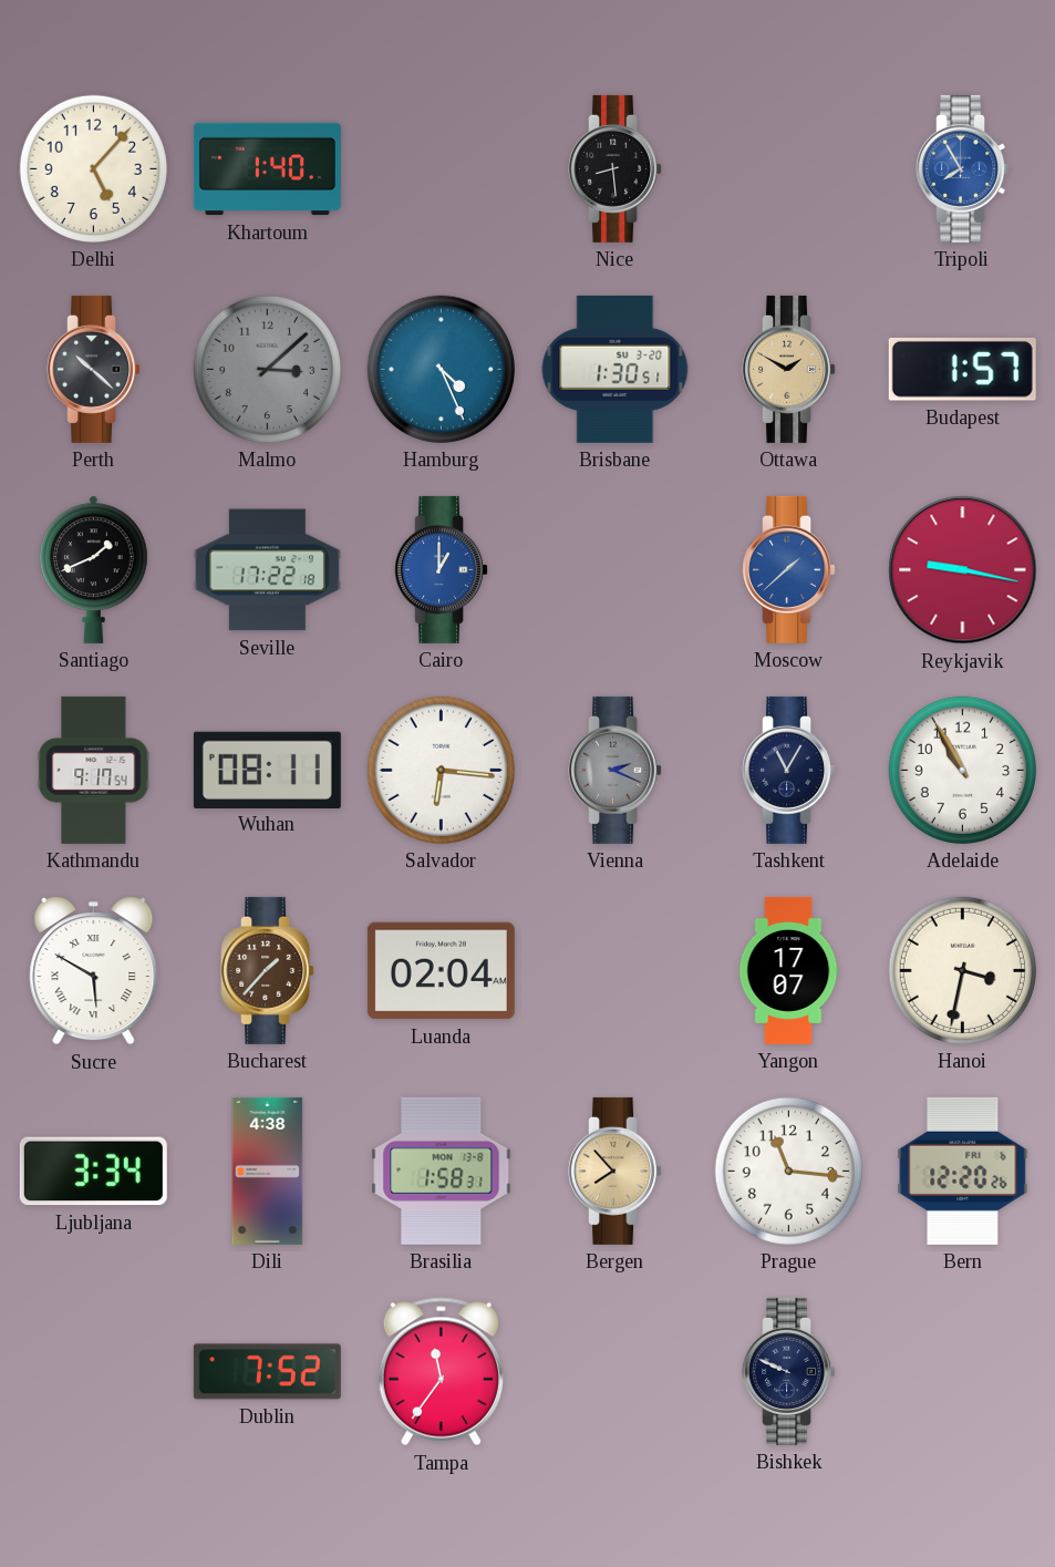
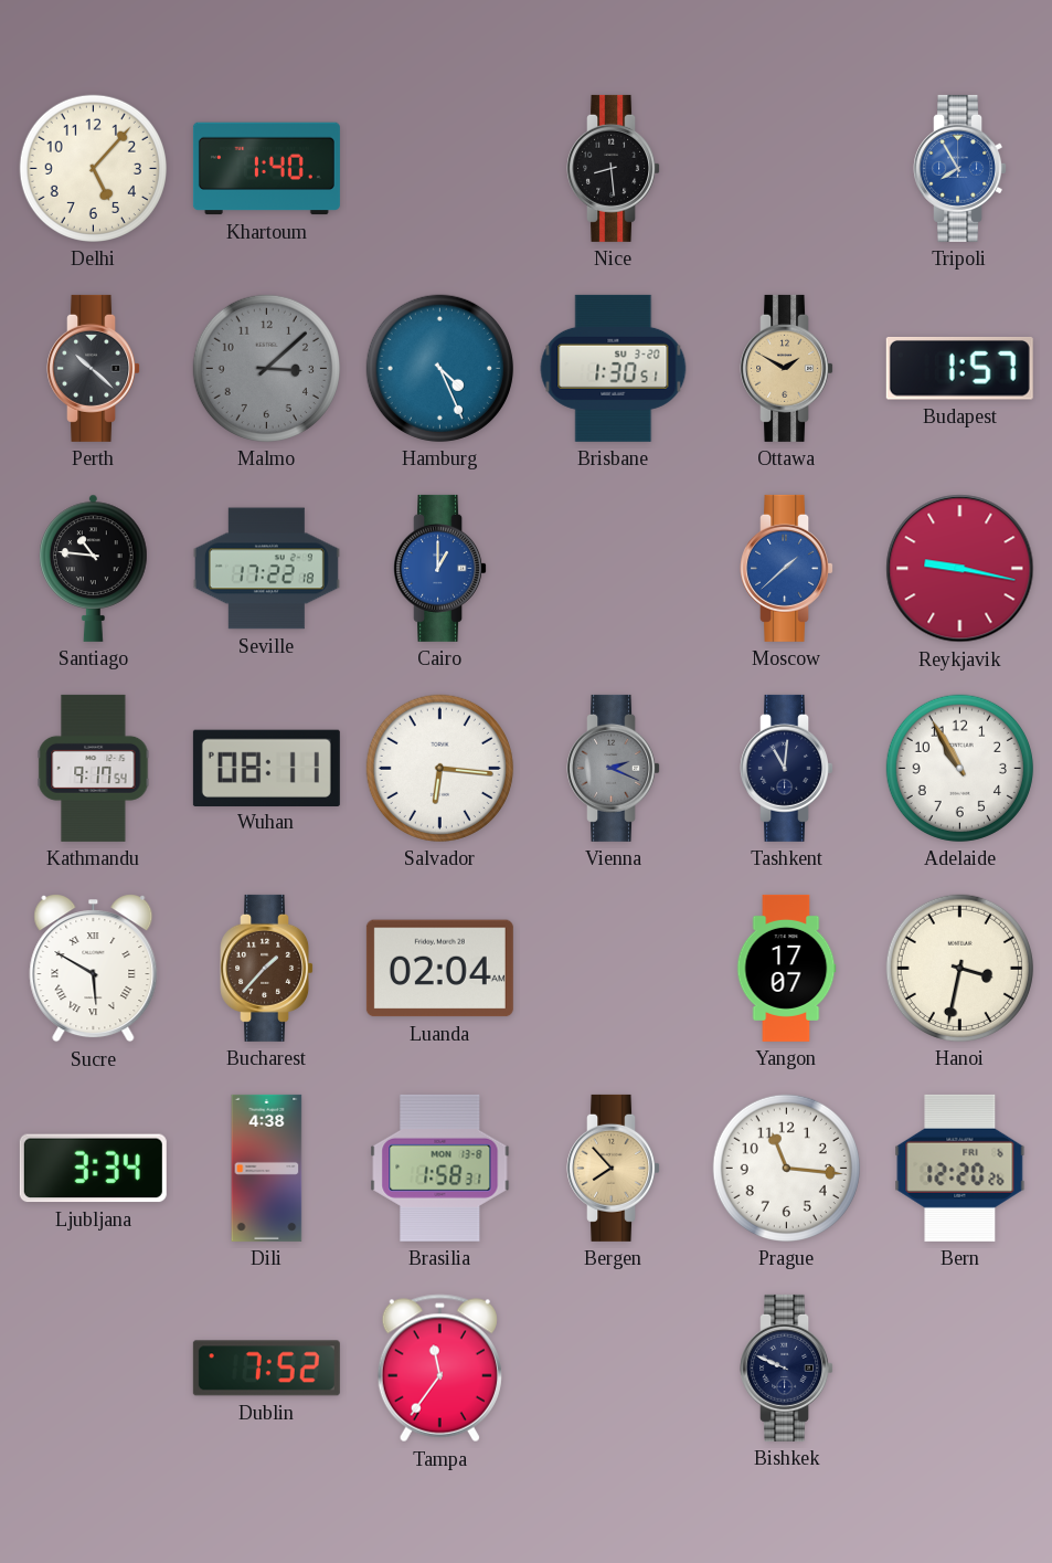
Santiago: 1:41 -> 10:46
Tashkent: 11:05 -> 11:01
